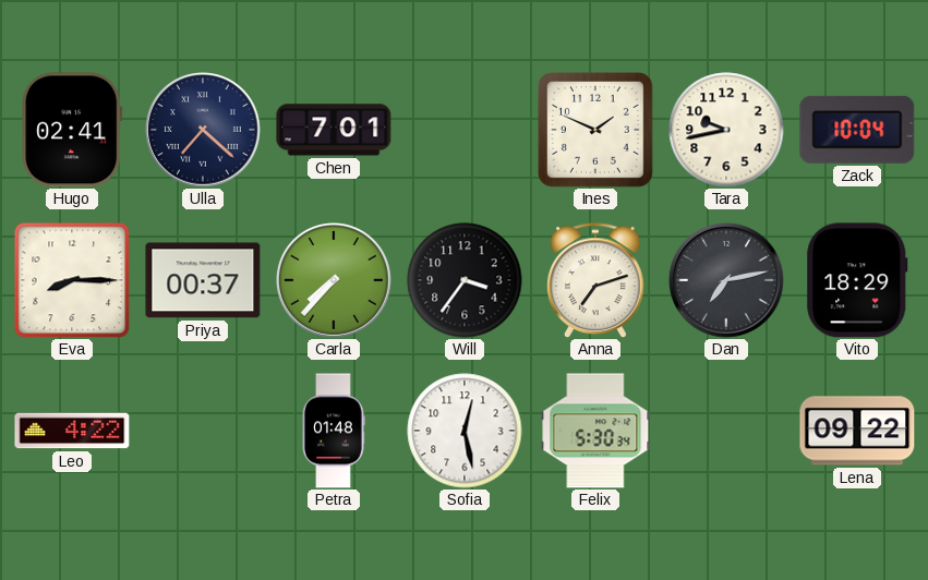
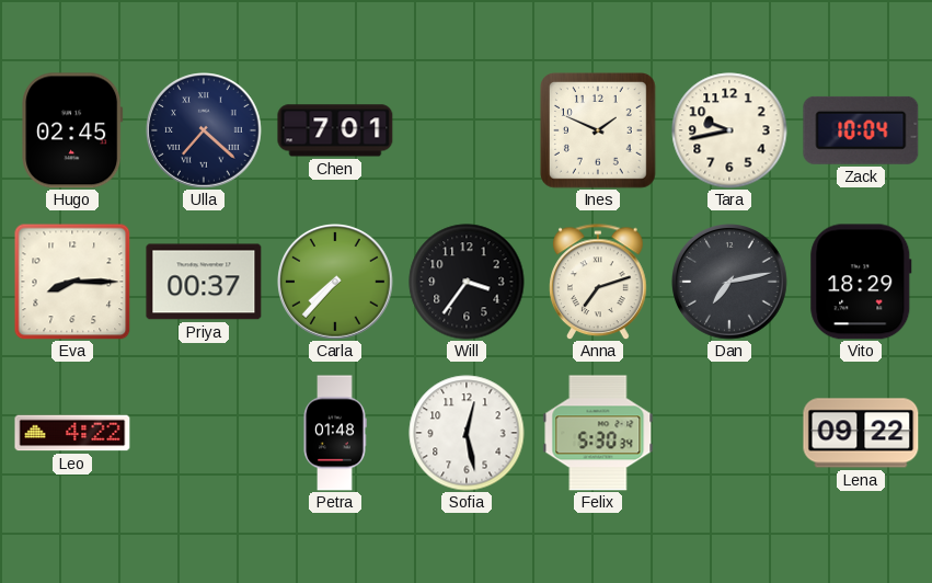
Hugo: 02:41 -> 02:45
